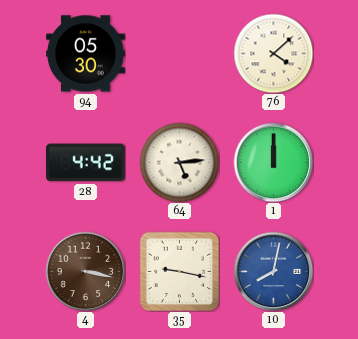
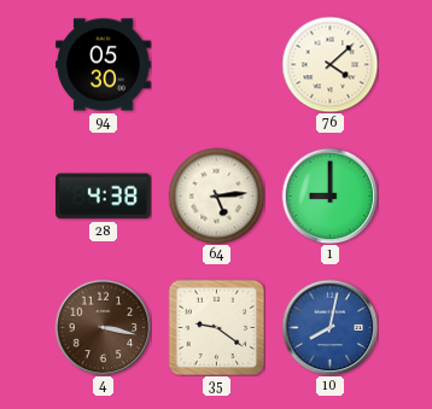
28: 4:42 -> 4:38
1: 12:00 -> 9:00
35: 9:17 -> 9:21
